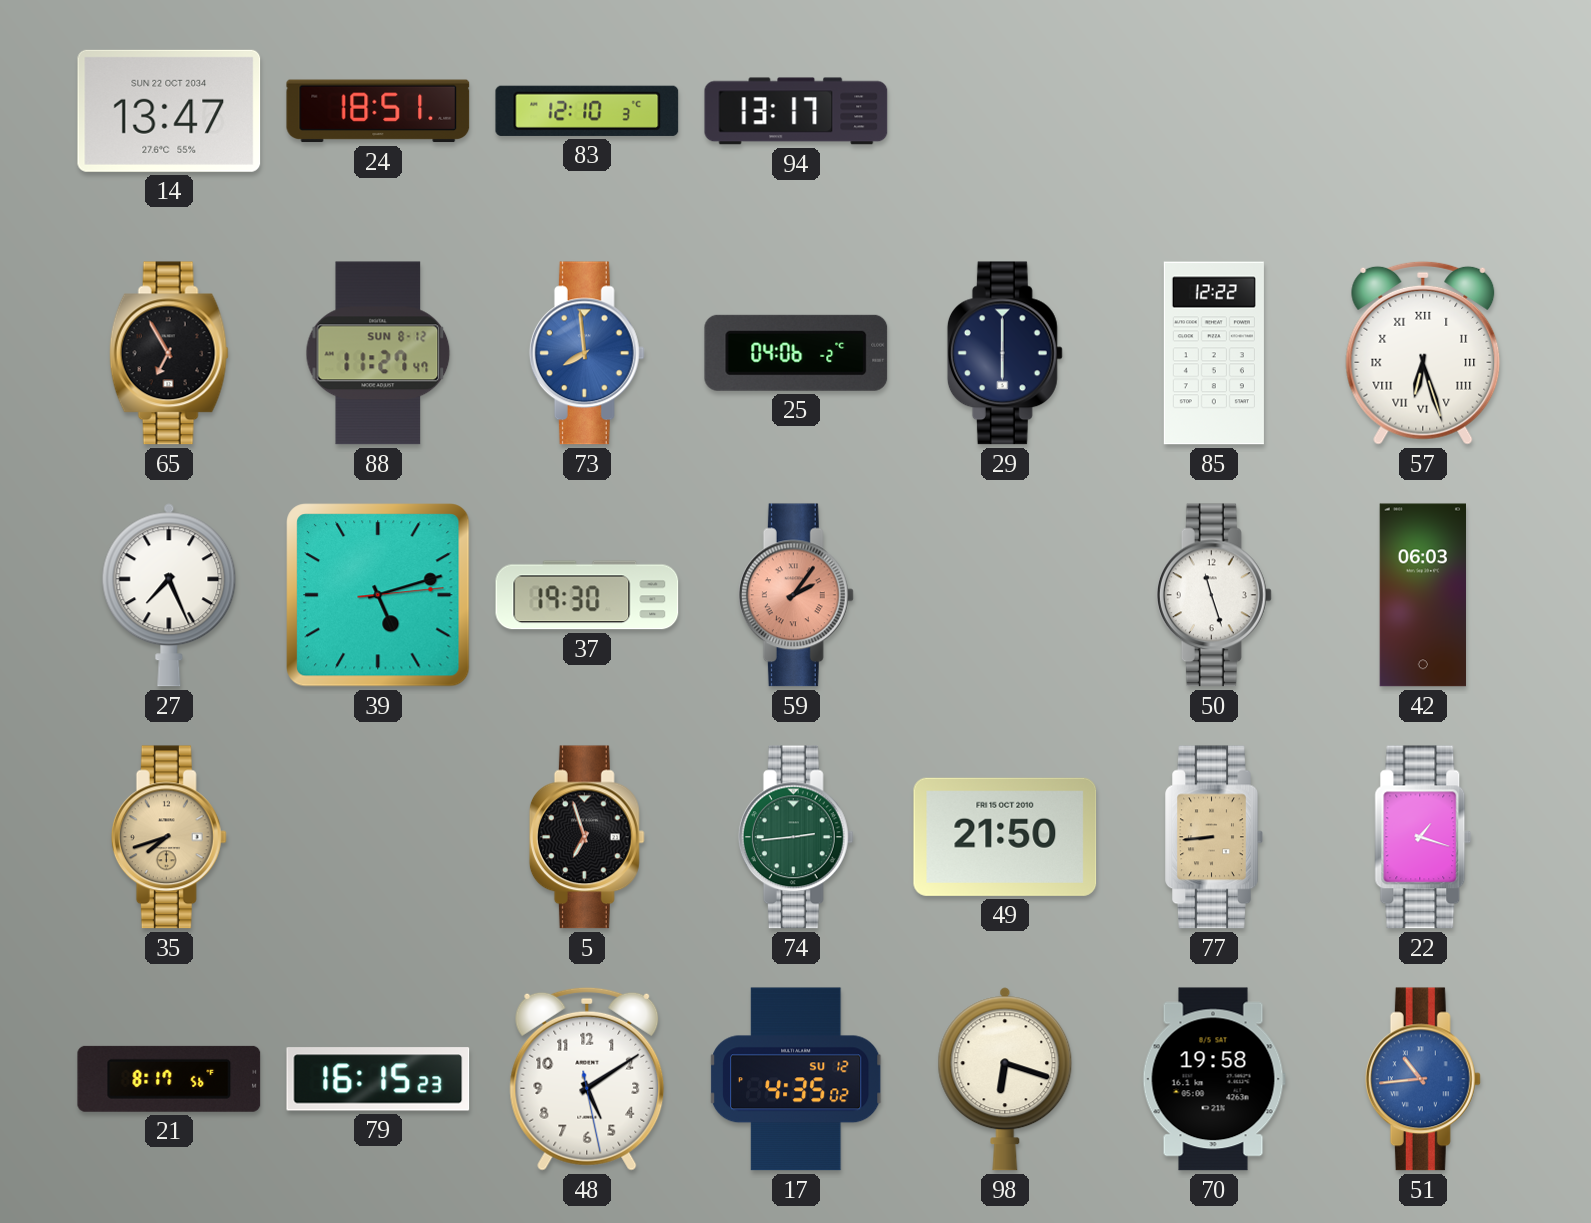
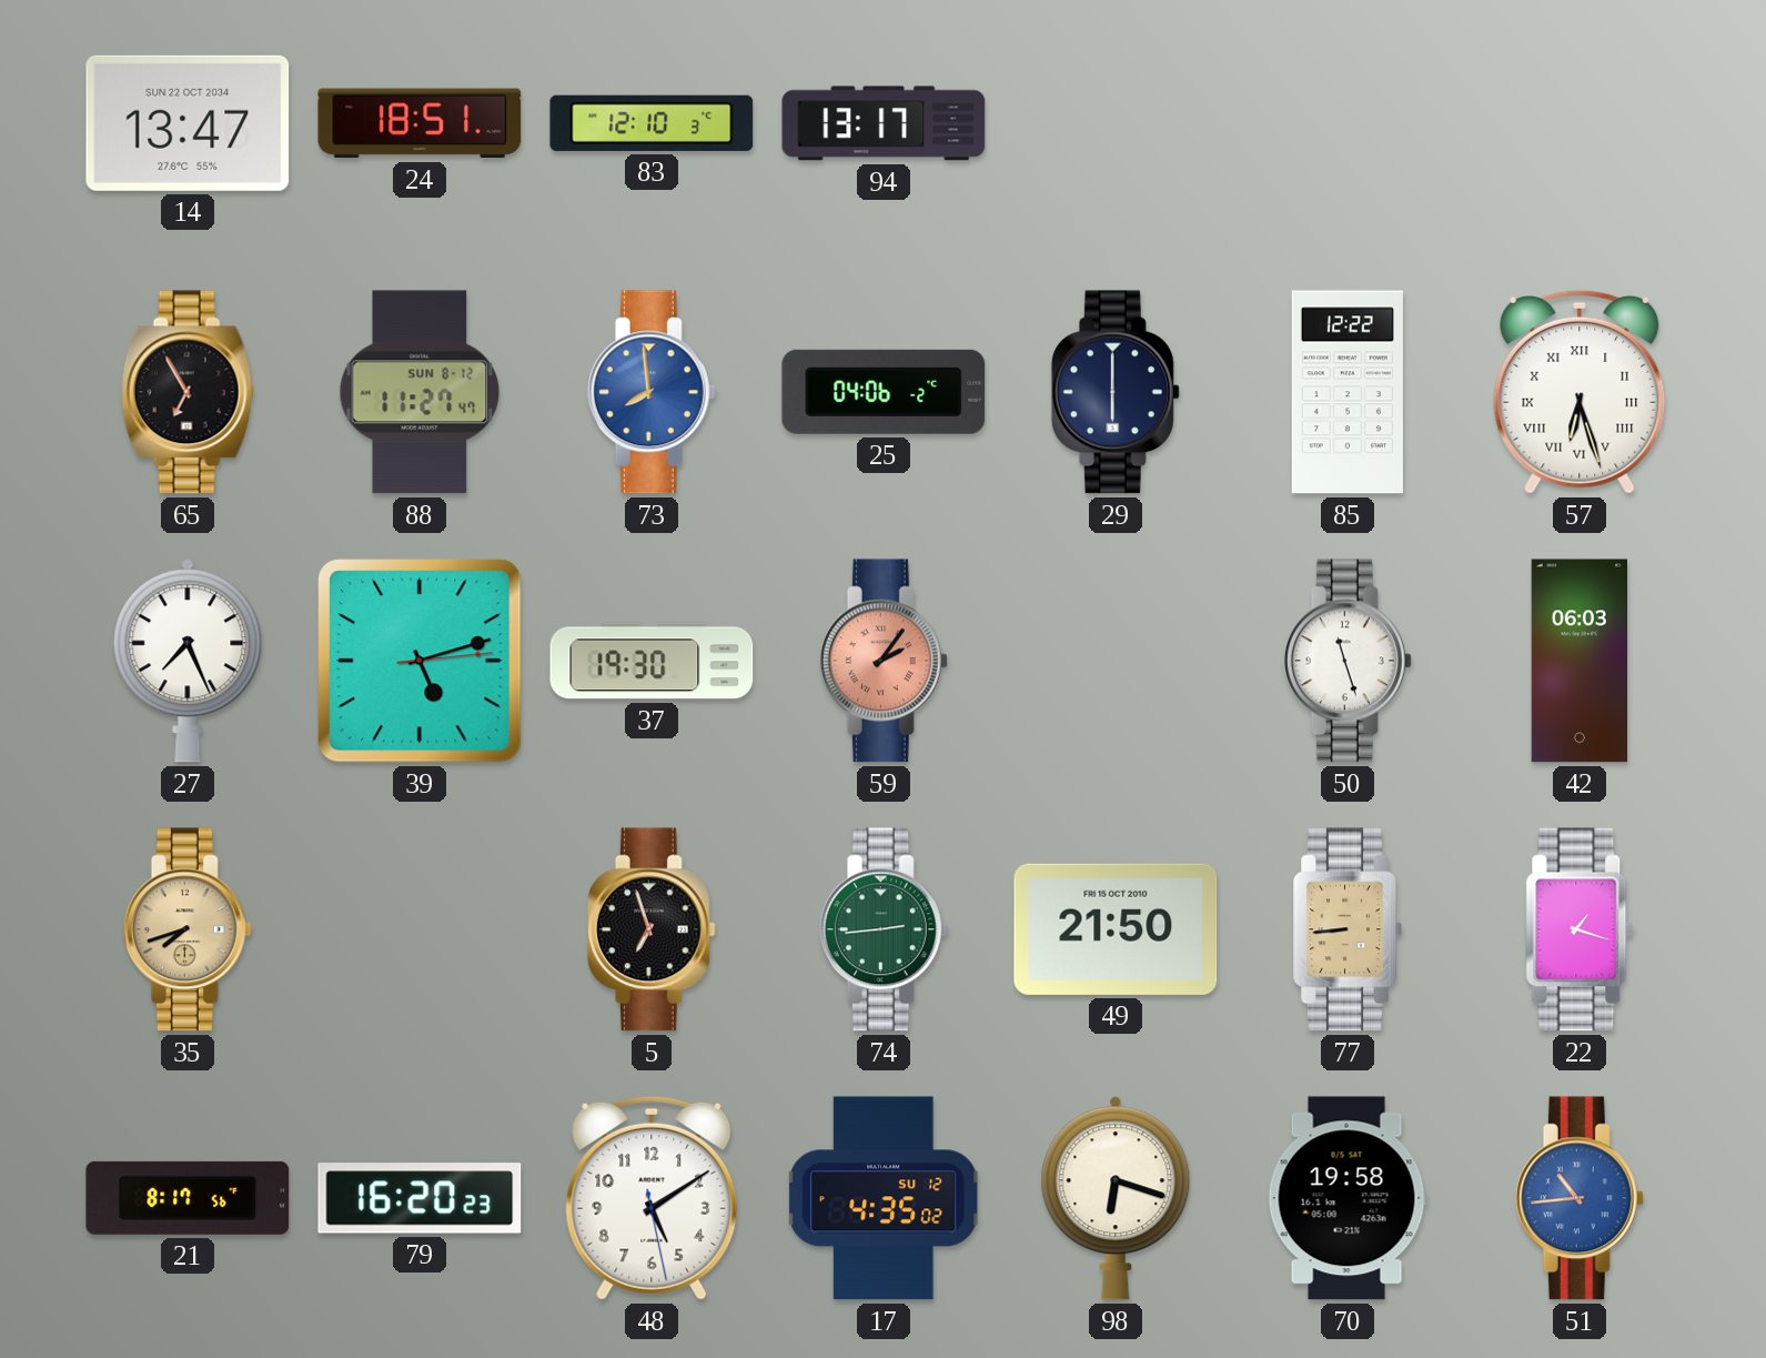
79: 16:15 -> 16:20
